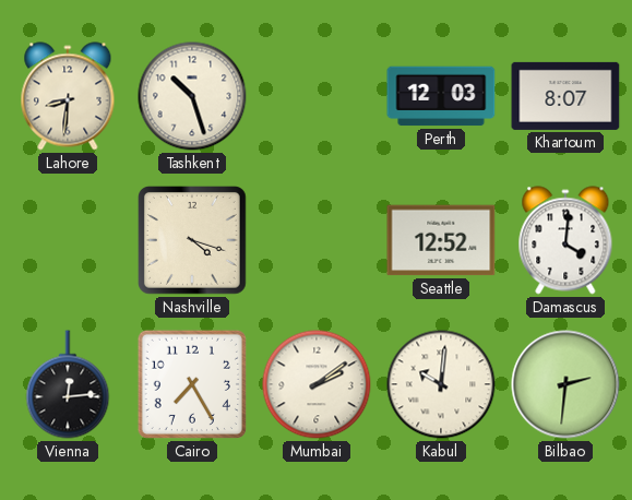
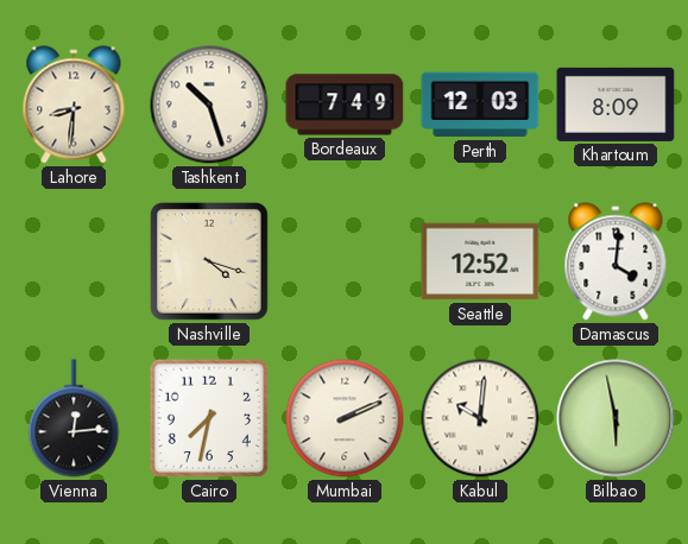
Bordeaux: none -> 7:49
Khartoum: 8:07 -> 8:09
Cairo: 7:25 -> 7:32
Mumbai: 2:09 -> 2:11
Bilbao: 2:31 -> 5:58
